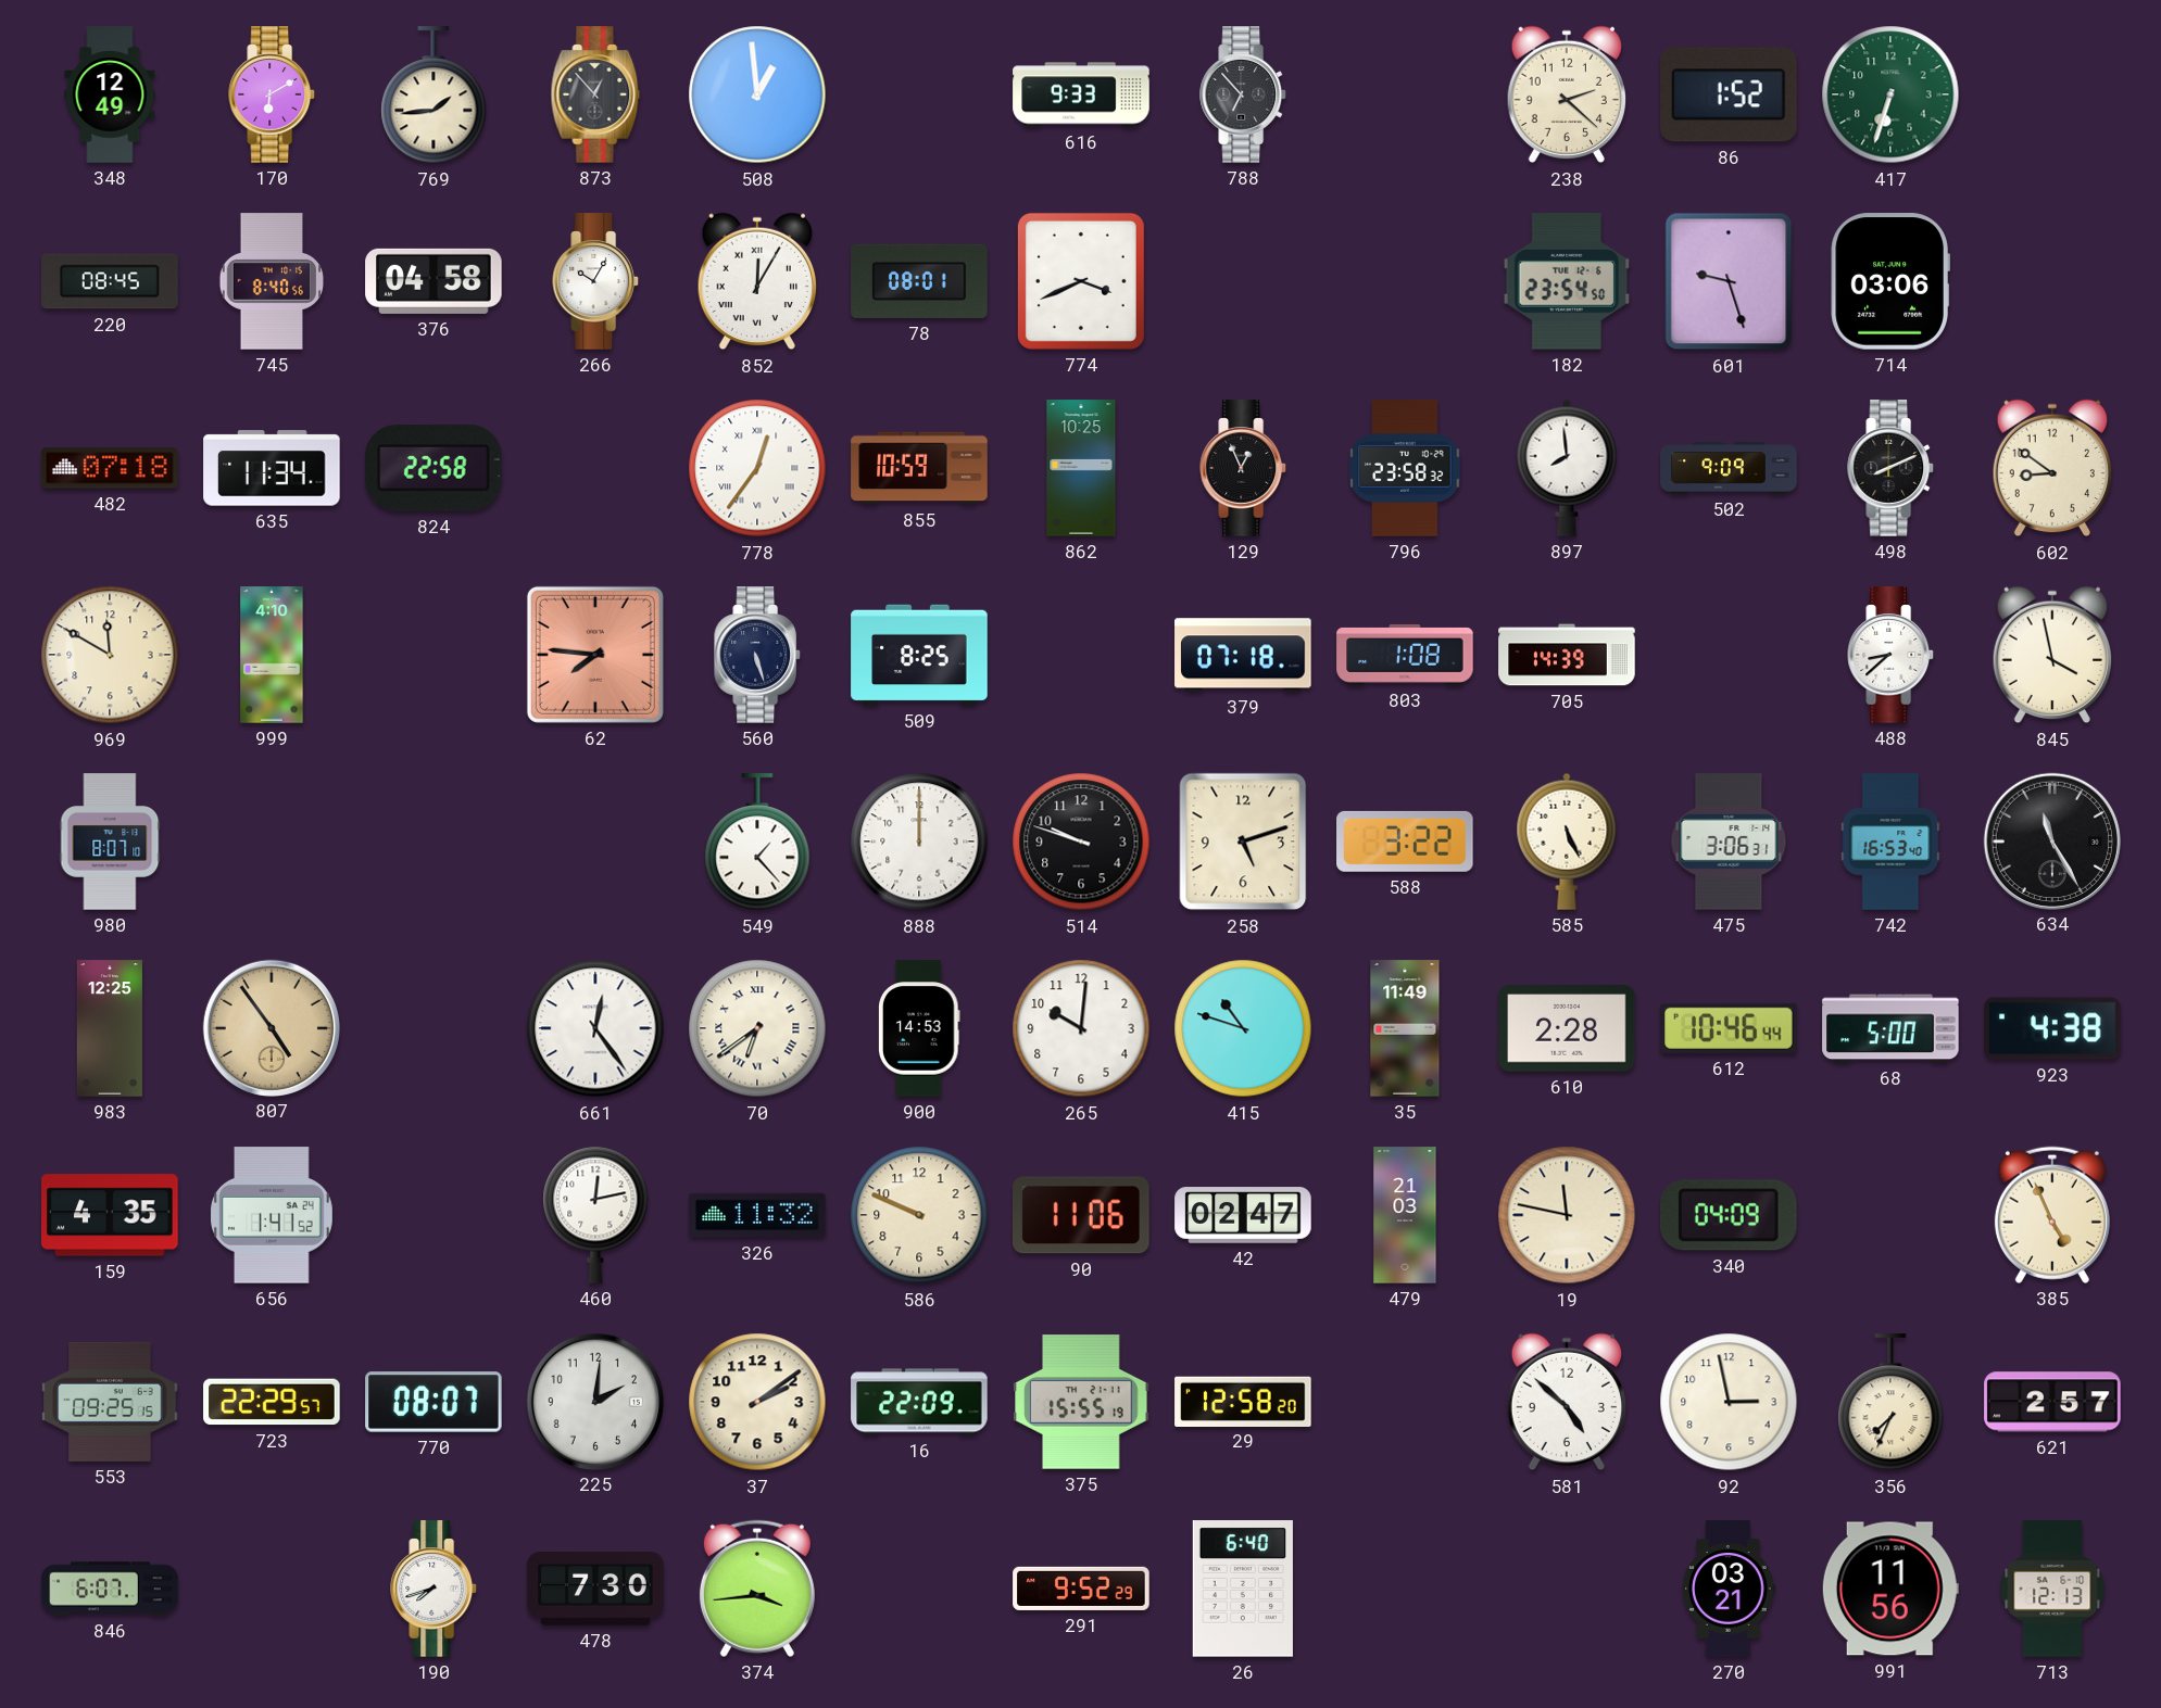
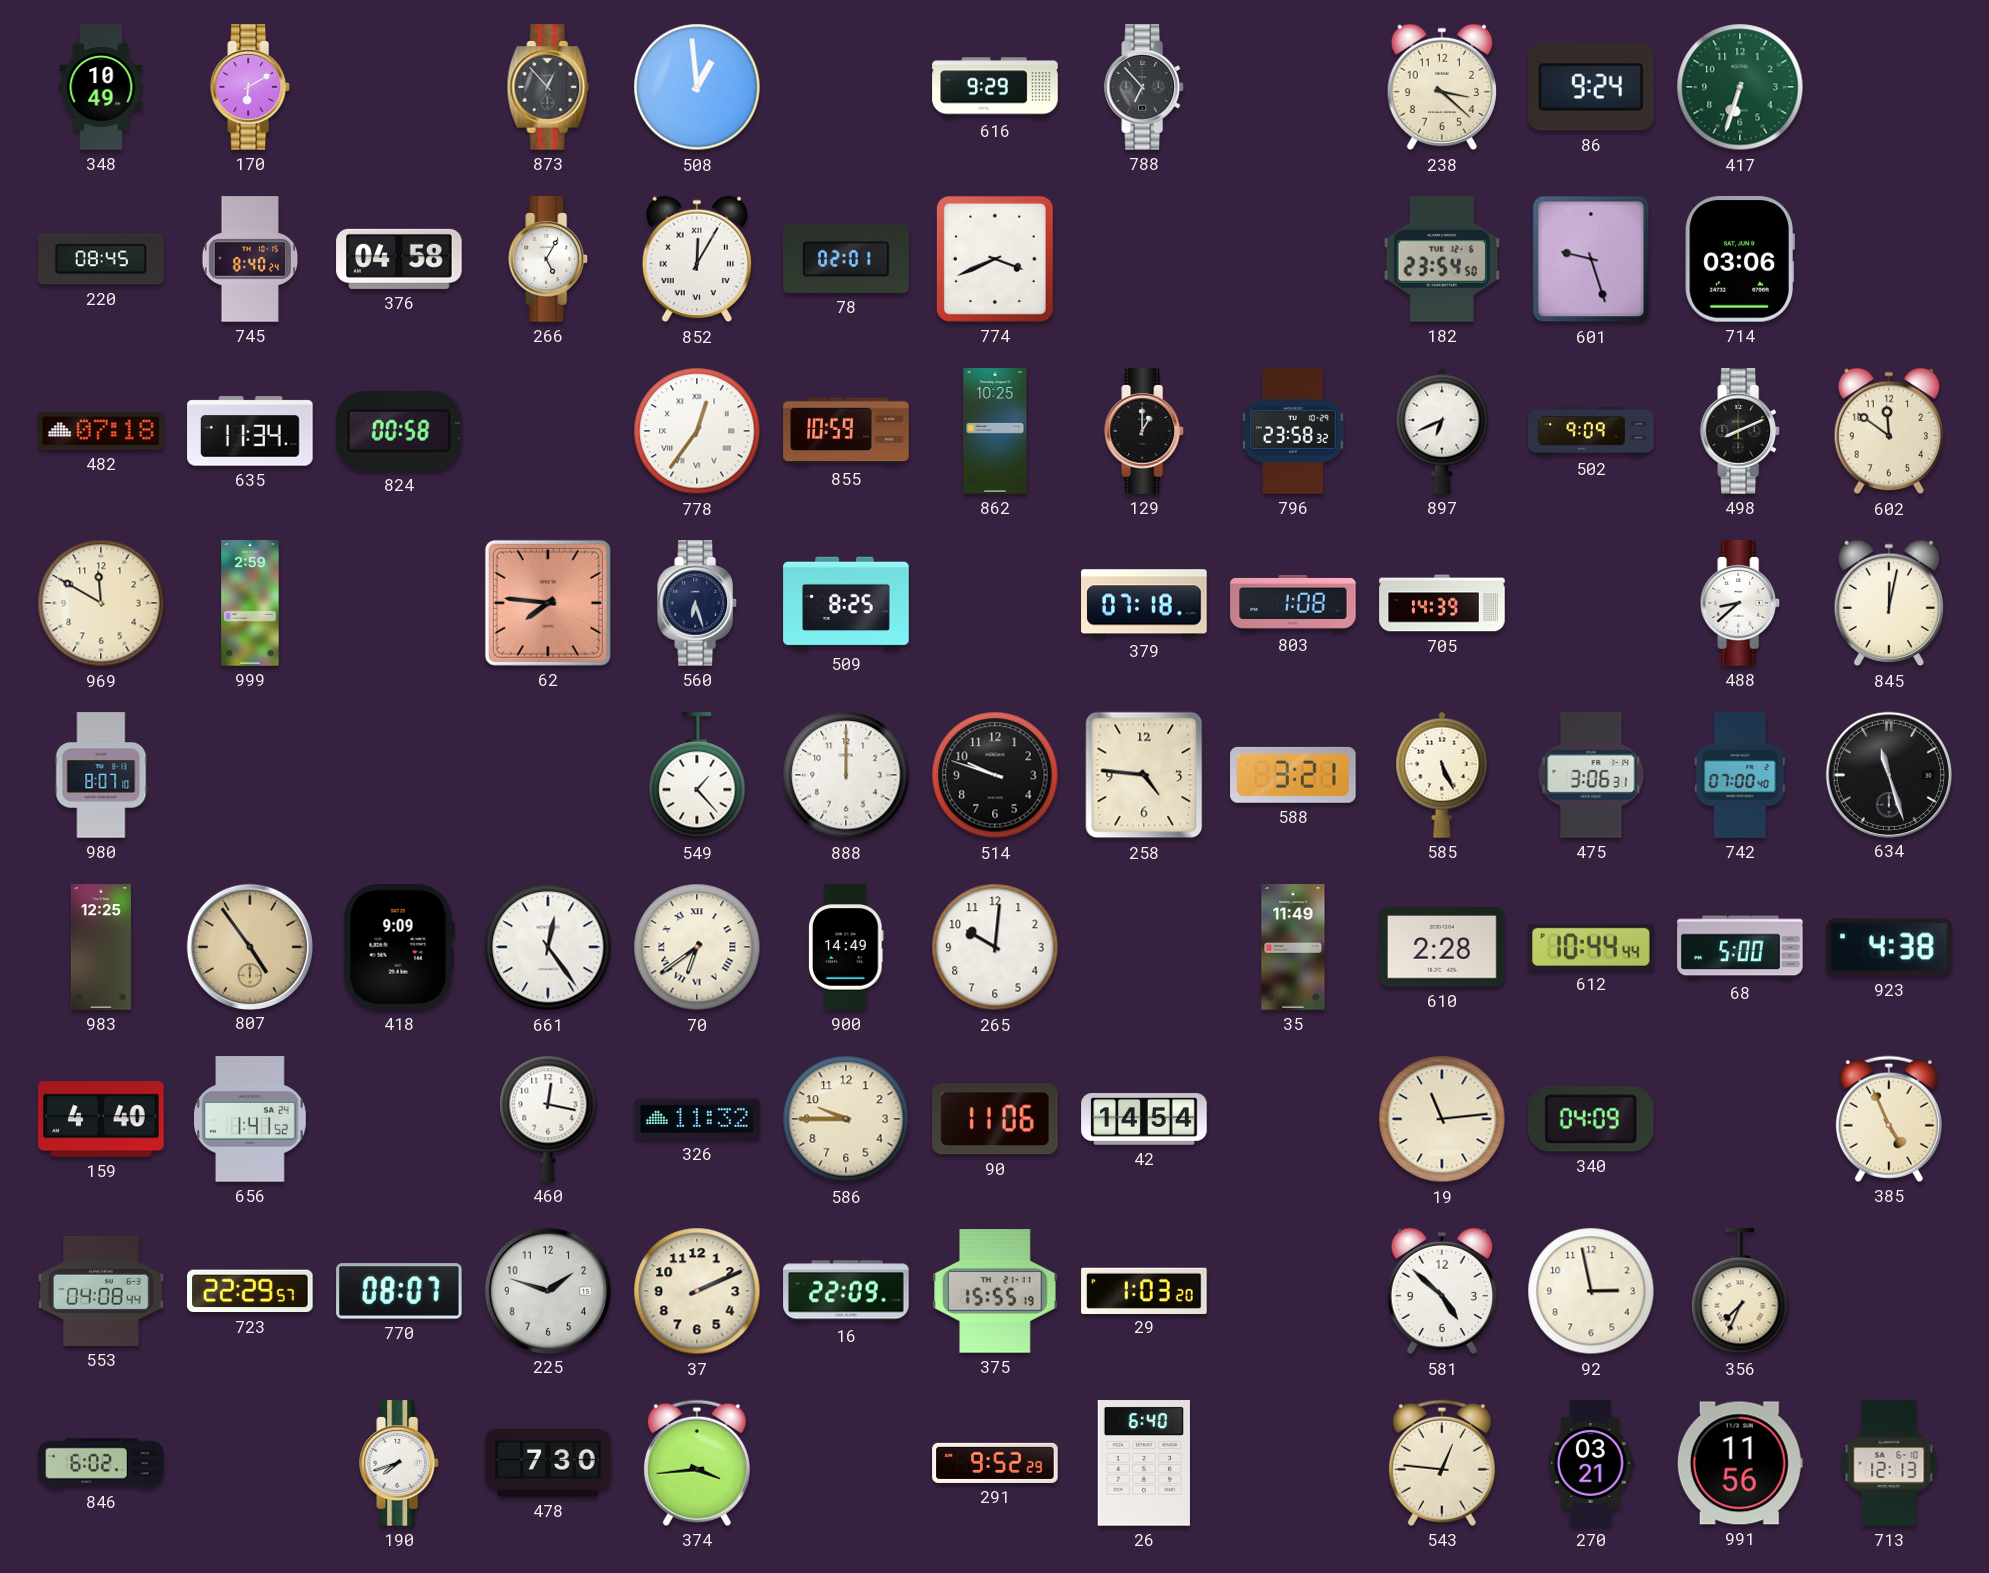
348: 12:49 -> 10:49
769: 1:44 -> none
616: 9:33 -> 9:29
238: 2:22 -> 3:22
86: 1:52 -> 9:24
745: 8:40:56 -> 8:40:24
266: 10:05 -> 5:05
78: 08:01 -> 02:01
824: 22:58 -> 00:58
129: 12:56 -> 1:00
897: 7:59 -> 6:41
602: 8:51 -> 11:51
999: 4:10 -> 2:59
560: 5:27 -> 6:27
845: 3:58 -> 12:02
258: 5:12 -> 4:46
588: 3:22 -> 3:21
742: 16:53 -> 07:00
634: 11:25 -> 11:27
418: none -> 9:09
900: 14:53 -> 14:49
415: 10:48 -> none
612: 10:46 -> 10:44
159: 4:35 -> 4:40
460: 12:13 -> 12:17
586: 9:49 -> 9:45
42: 02:47 -> 14:54
479: 21:03 -> none
19: 11:47 -> 11:14
553: 09:25 -> 04:08
225: 2:01 -> 1:48
37: 2:09 -> 2:11
29: 12:58 -> 1:03
621: 2:57 -> none
846: 6:07 -> 6:02
543: none -> 12:46
